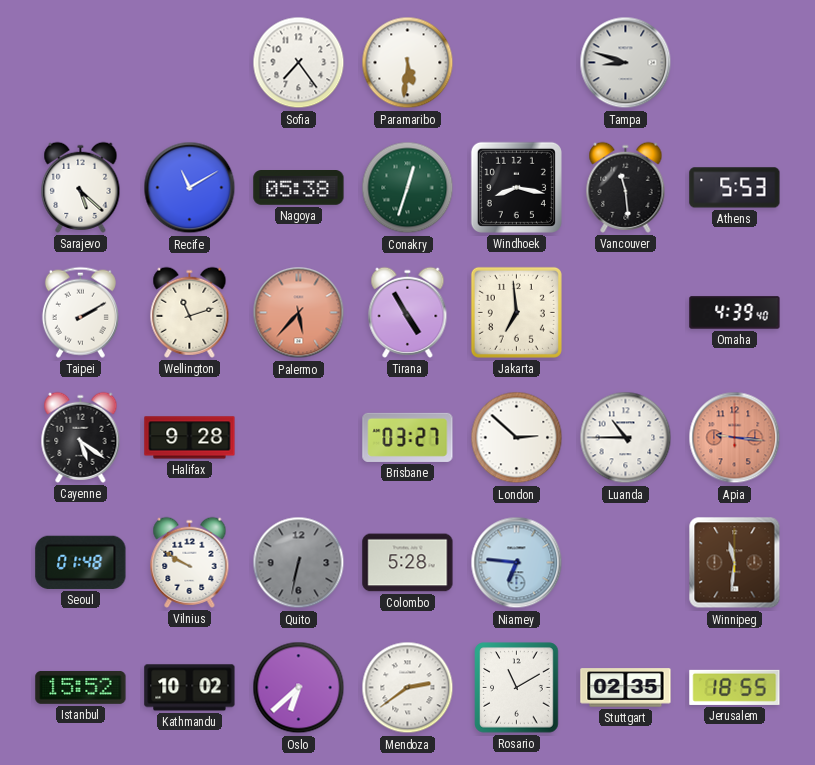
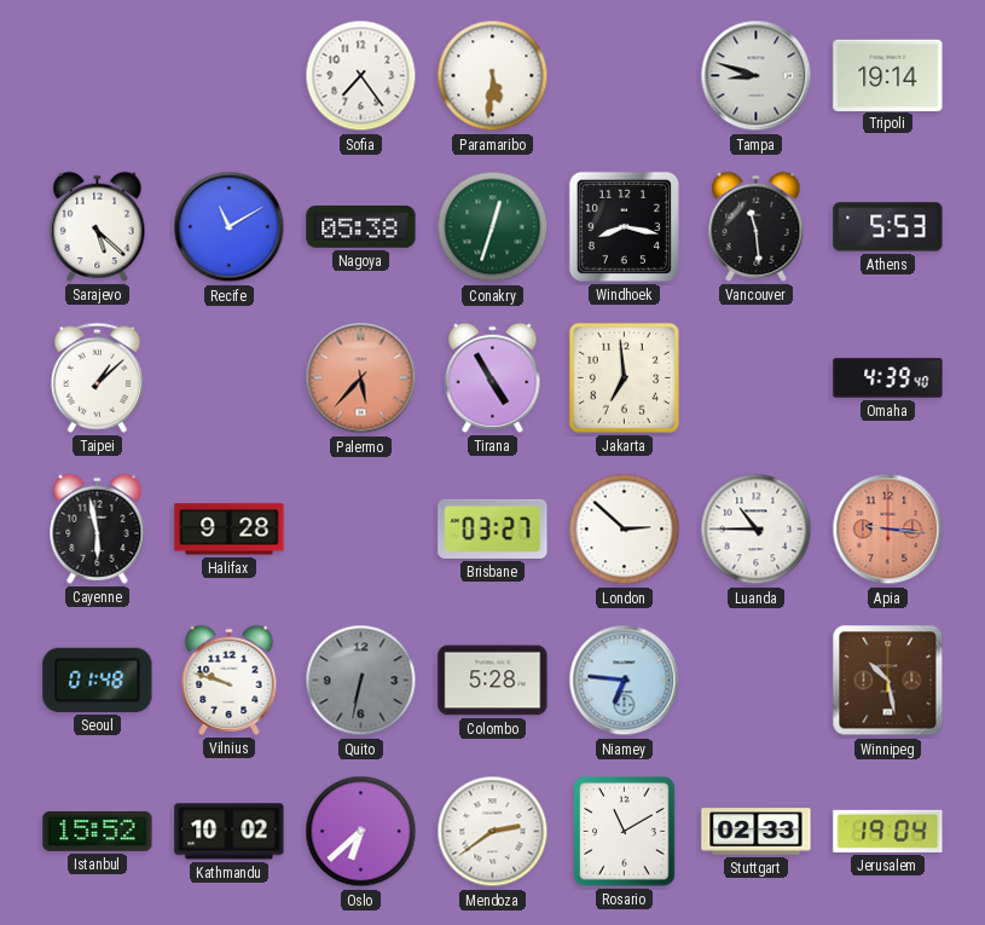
Tripoli: none -> 19:14
Taipei: 2:10 -> 1:08
Wellington: 11:12 -> none
Cayenne: 5:21 -> 5:58
Vilnius: 9:50 -> 9:48
Winnipeg: 11:31 -> 10:28
Stuttgart: 02:35 -> 02:33
Jerusalem: 18:55 -> 19:04
